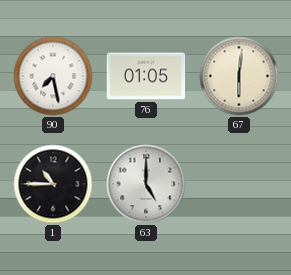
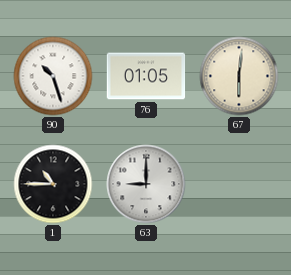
90: 7:28 -> 10:27
63: 5:00 -> 9:00
